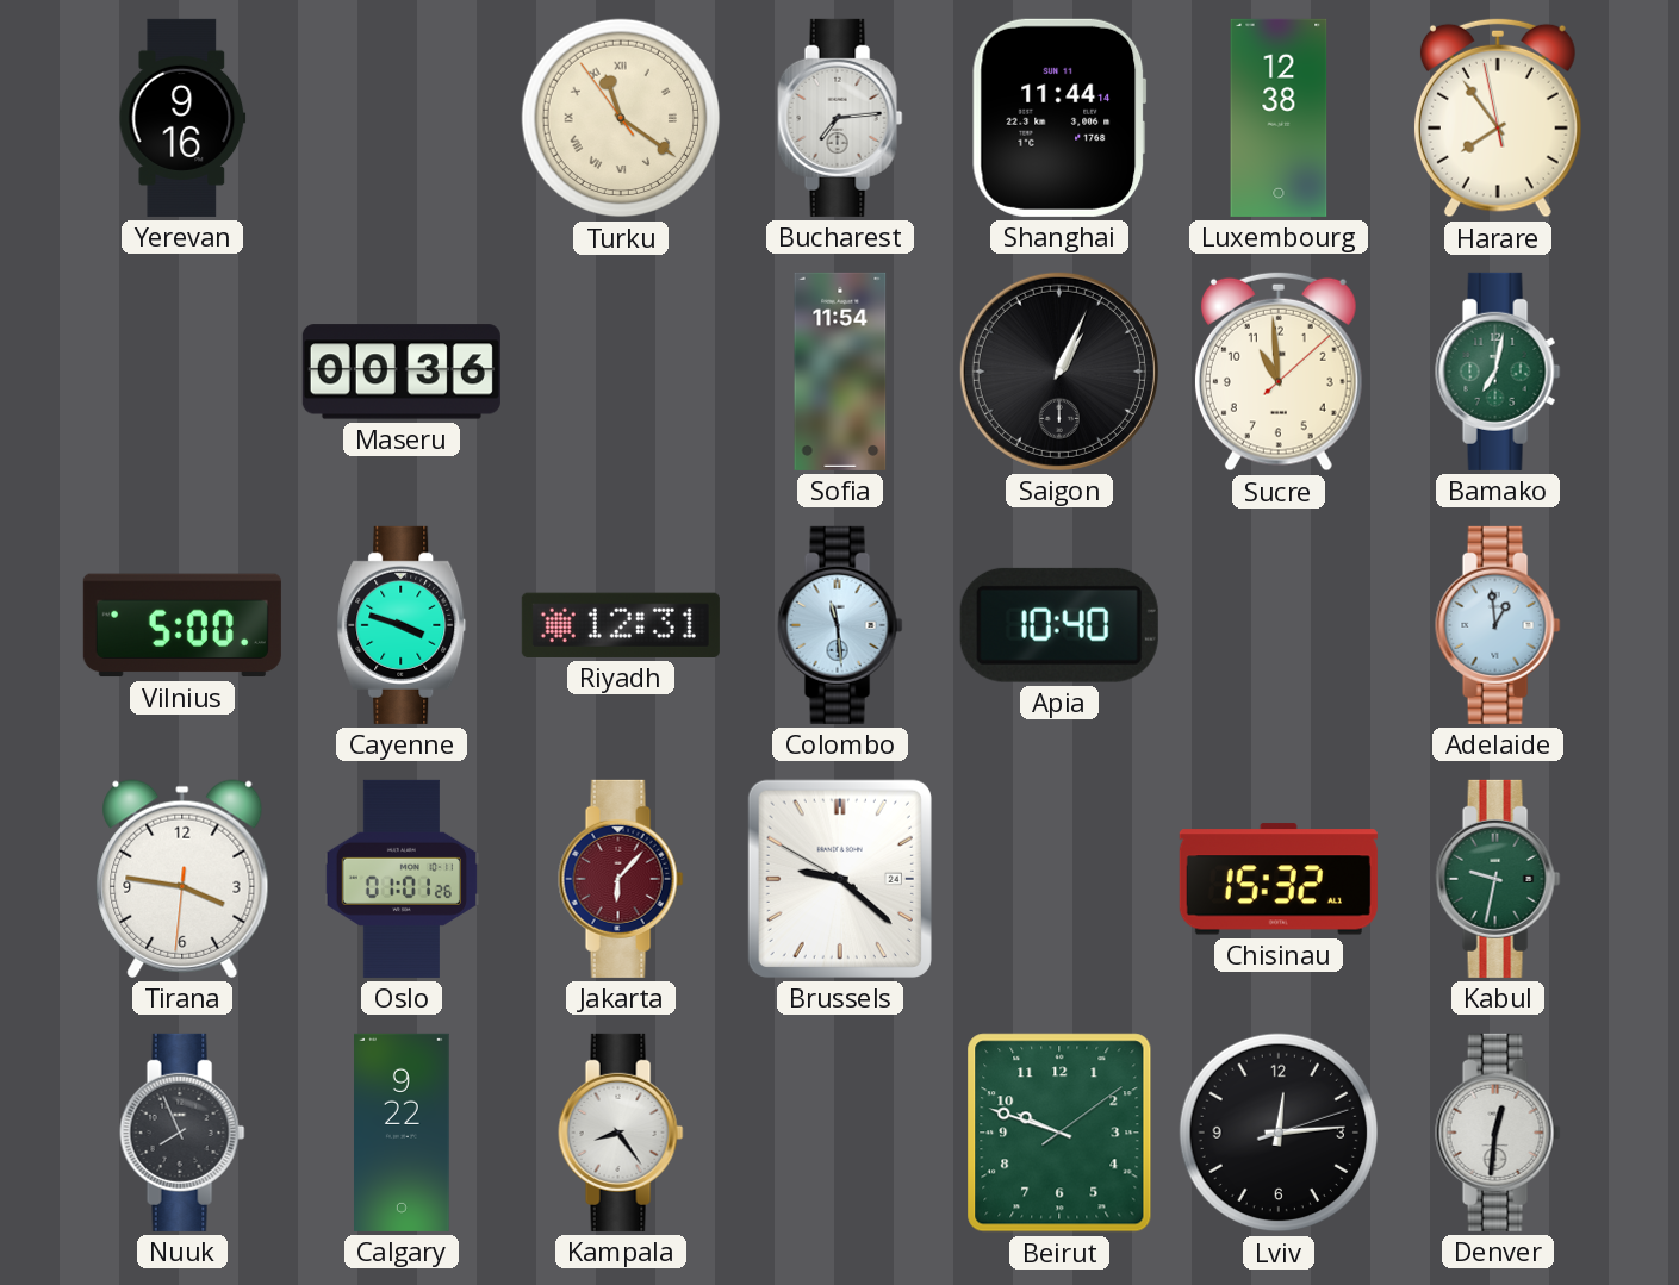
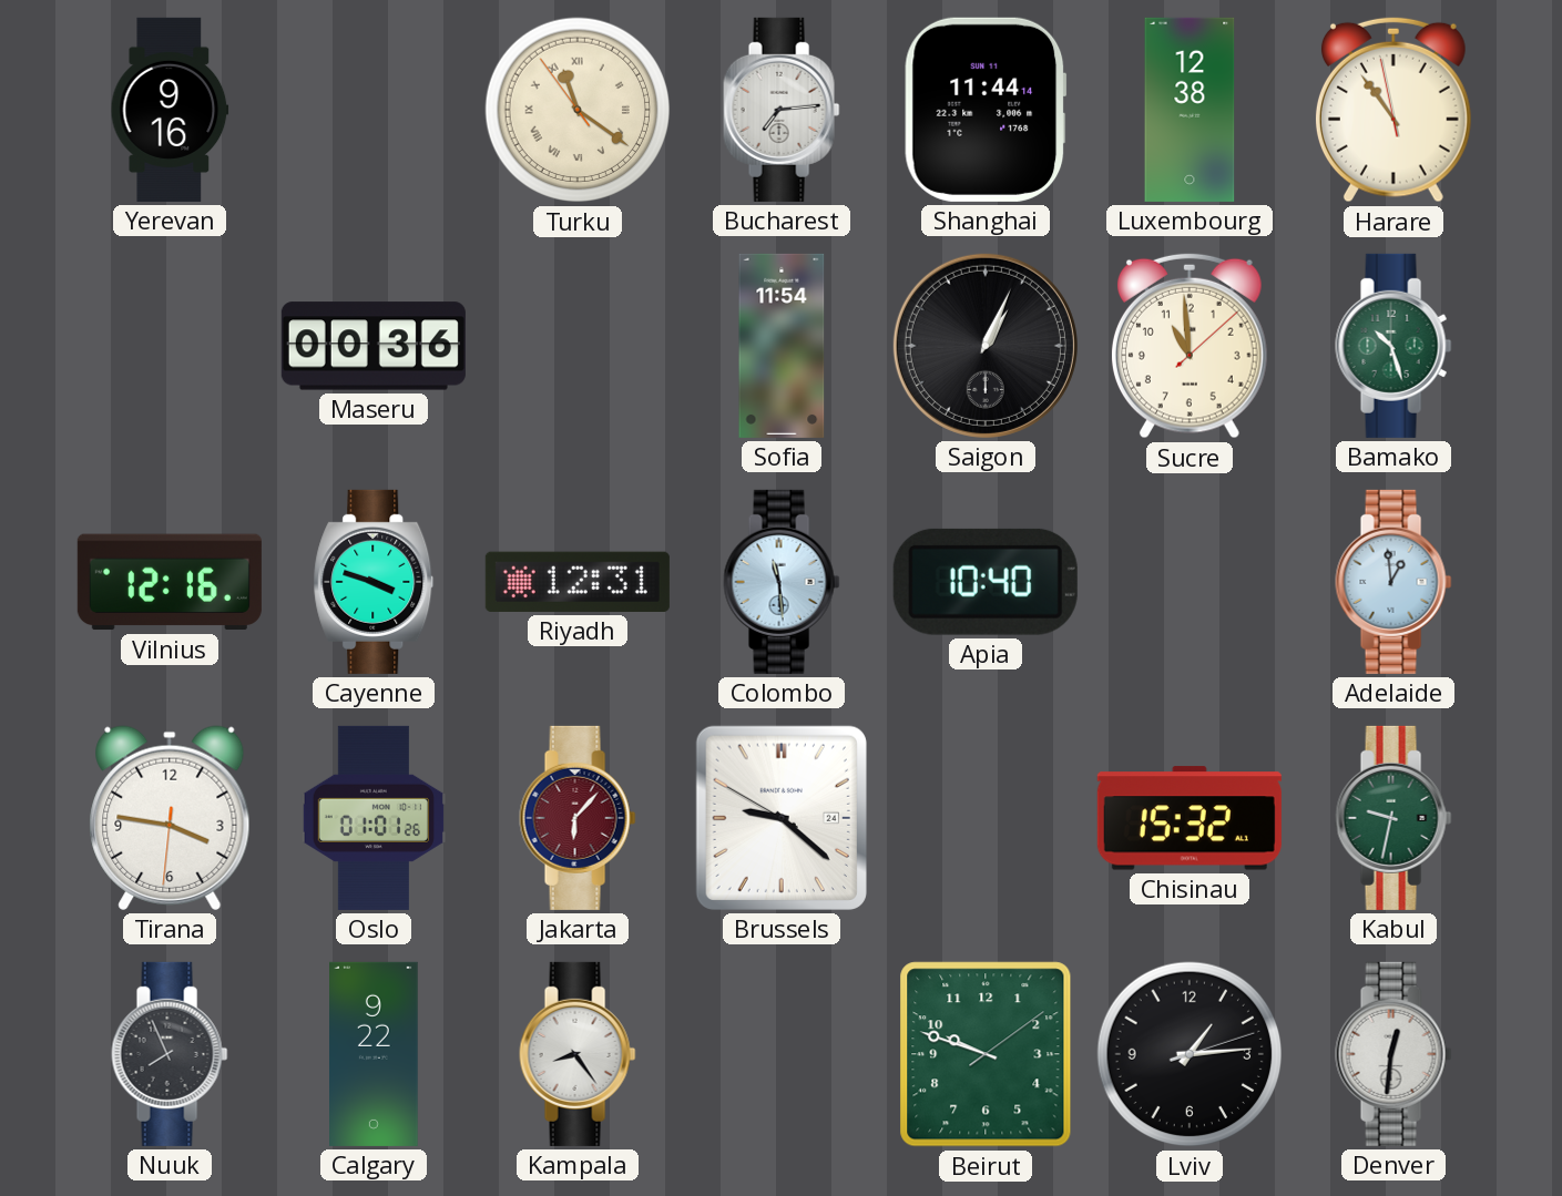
Harare: 7:53 -> 10:53
Bamako: 7:02 -> 10:27
Vilnius: 5:00 -> 12:16
Lviv: 12:14 -> 1:14
